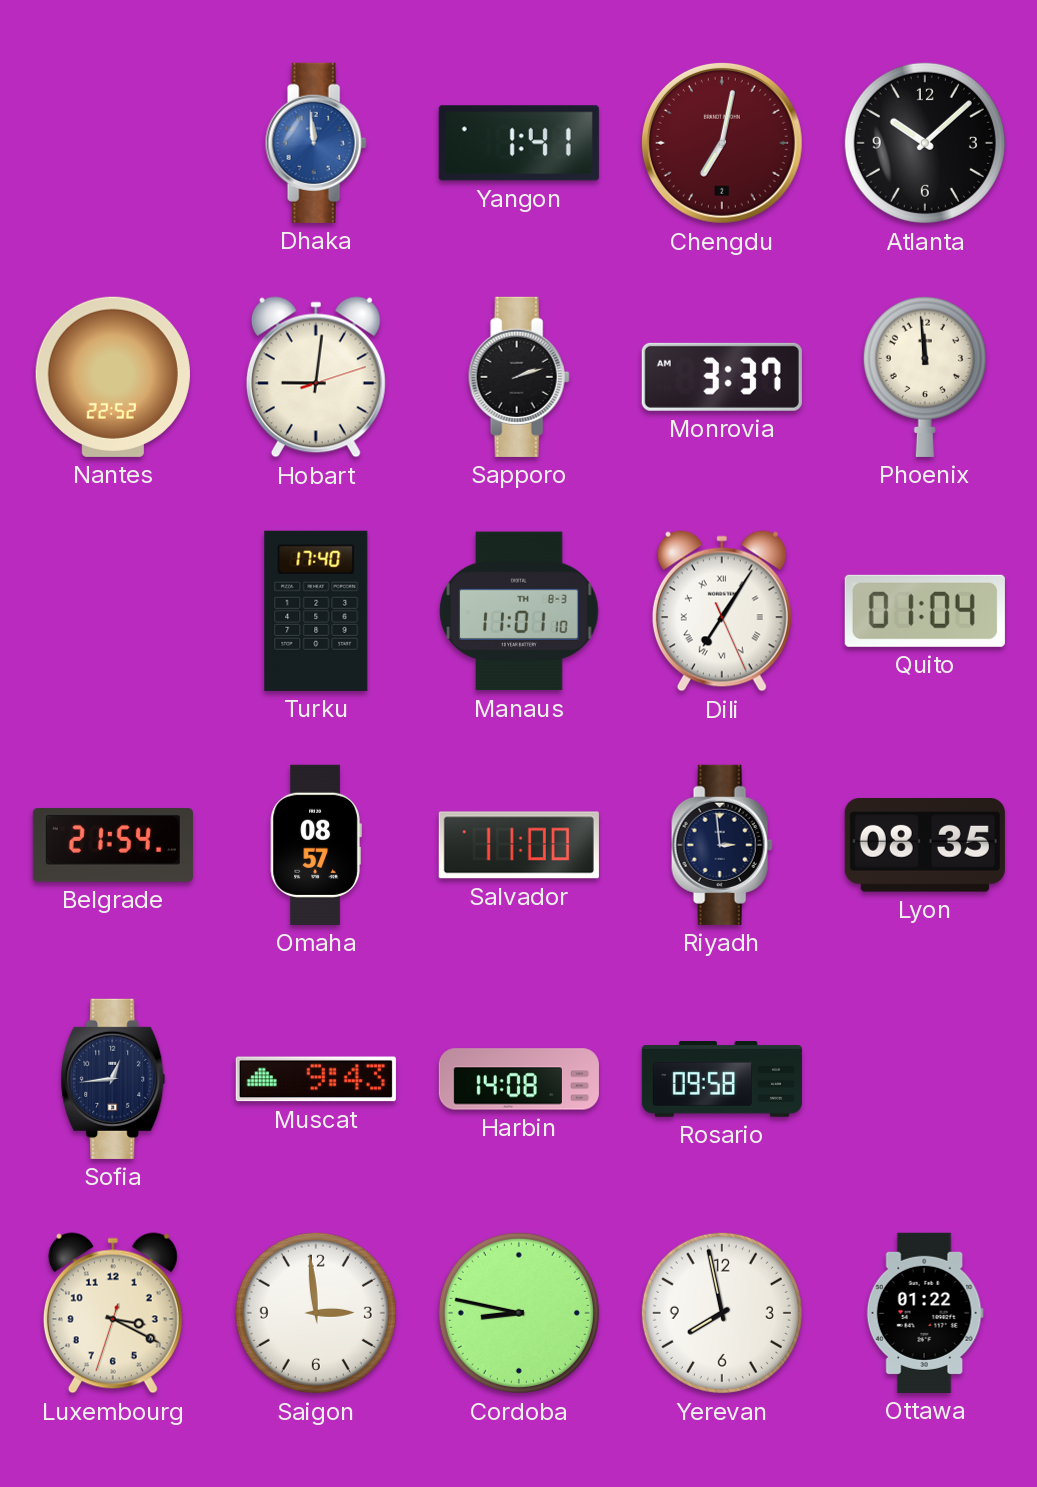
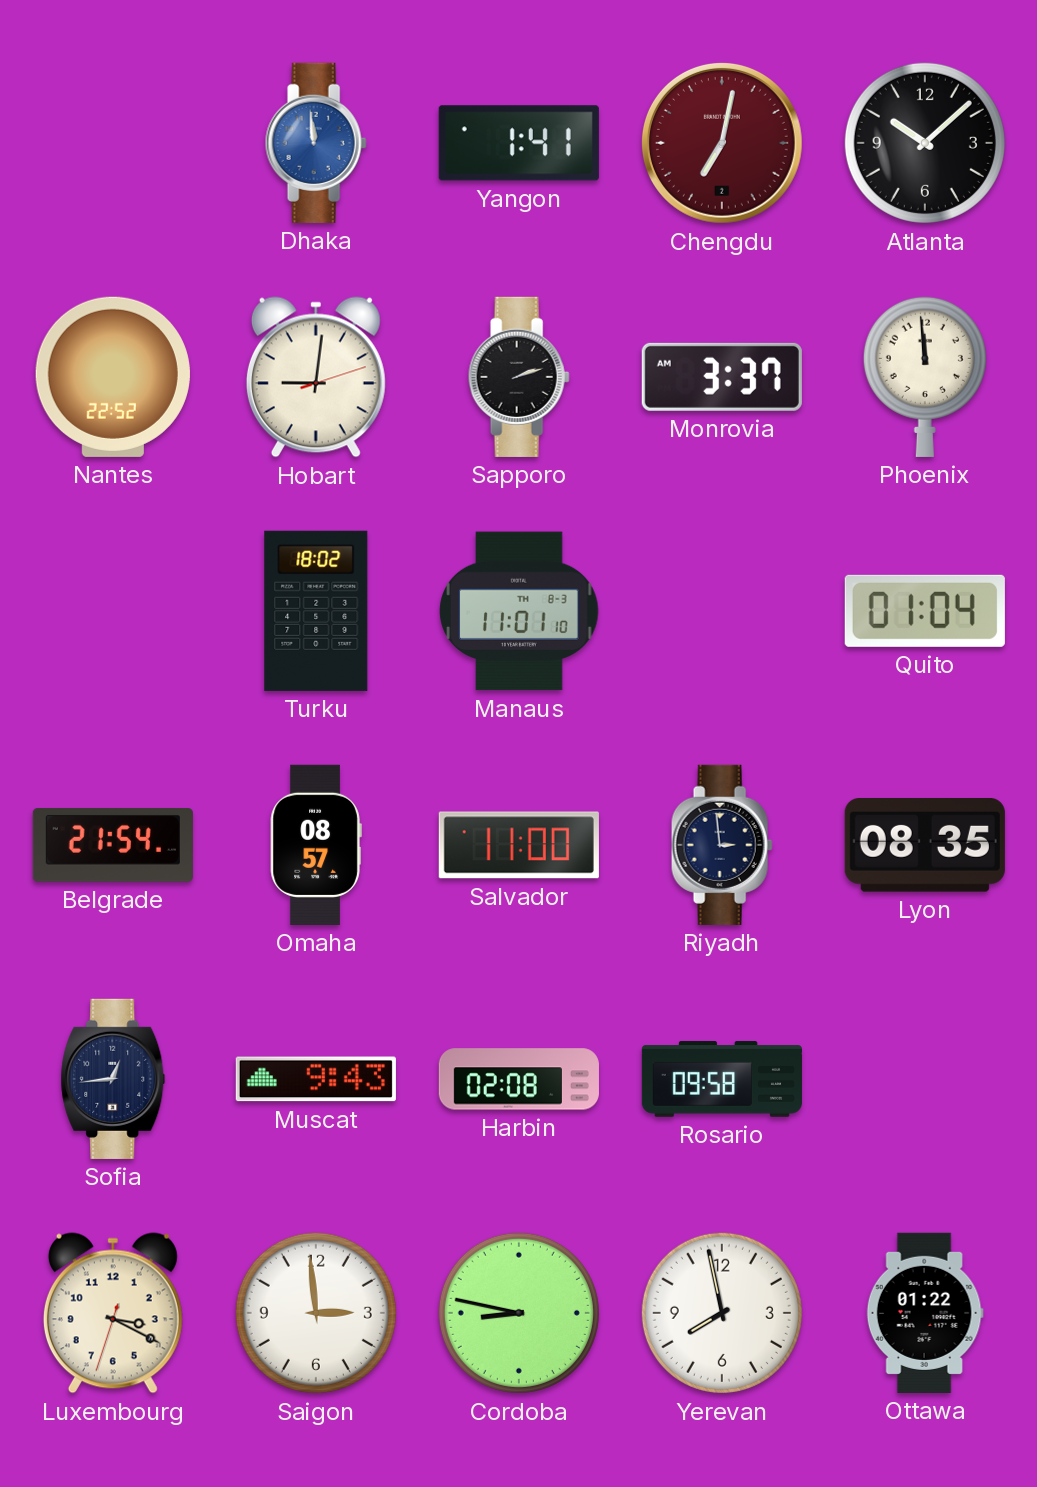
Turku: 17:40 -> 18:02
Dili: 7:05 -> none
Harbin: 14:08 -> 02:08
